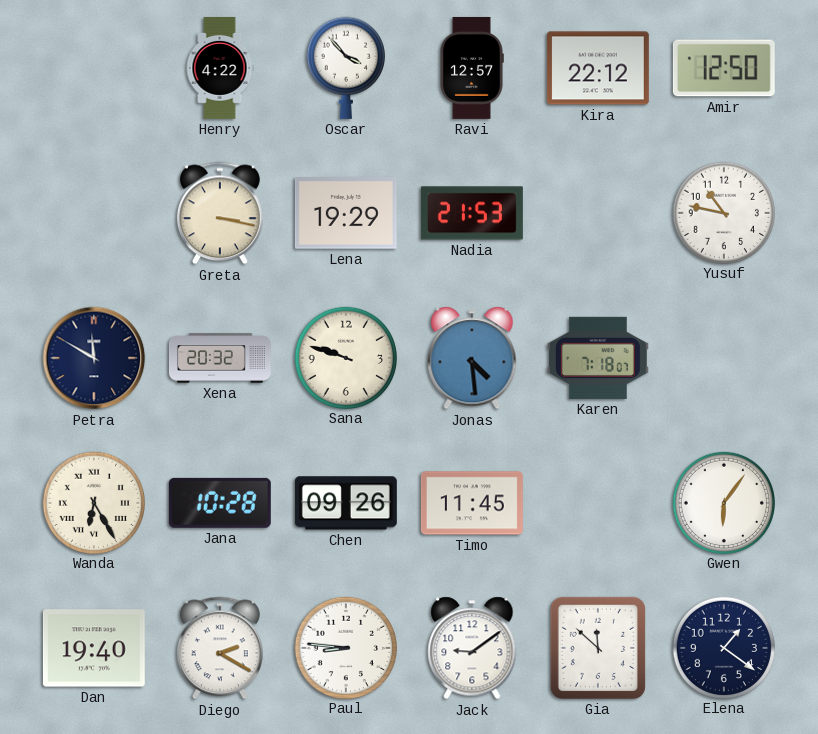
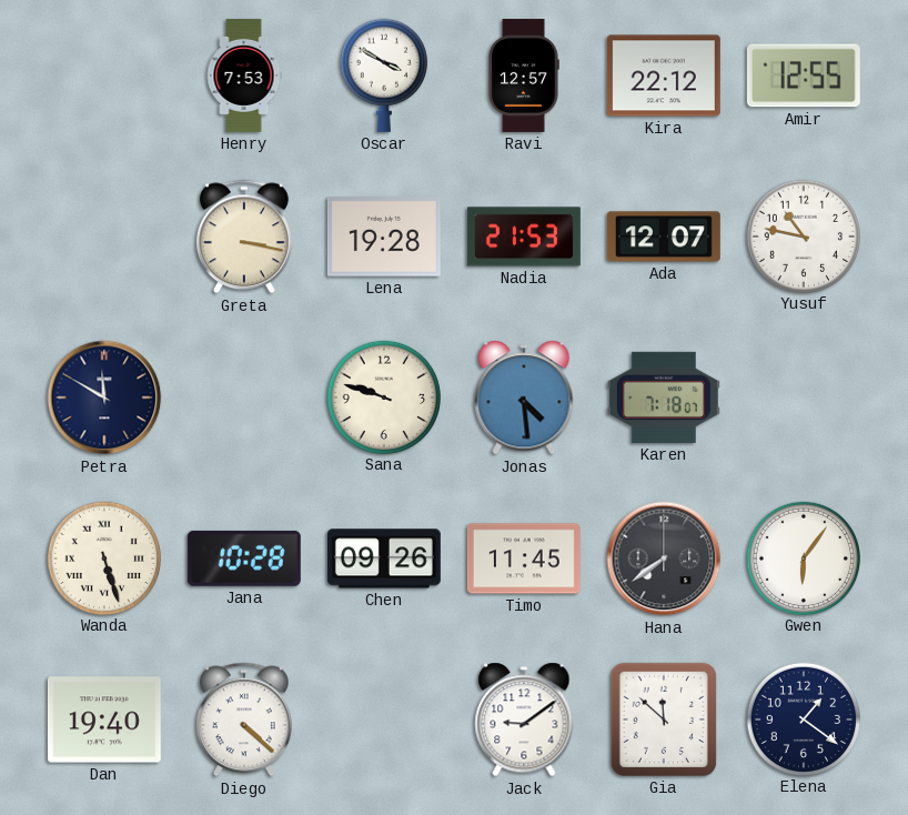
Henry: 4:22 -> 7:53
Oscar: 3:53 -> 3:50
Amir: 12:50 -> 12:55
Lena: 19:29 -> 19:28
Ada: none -> 12:07
Xena: 20:32 -> none
Wanda: 6:25 -> 5:27
Hana: none -> 7:39
Diego: 2:20 -> 4:22
Paul: 8:46 -> none
